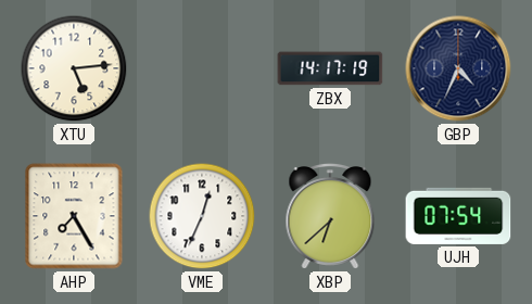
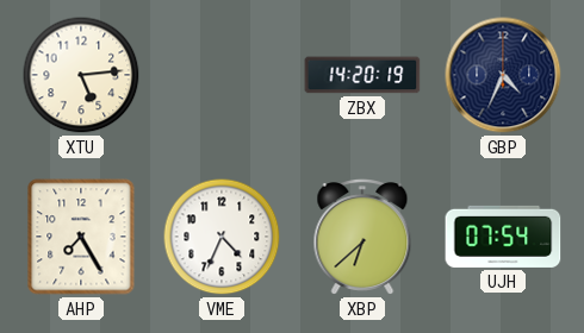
ZBX: 14:17 -> 14:20
VME: 12:34 -> 4:34
